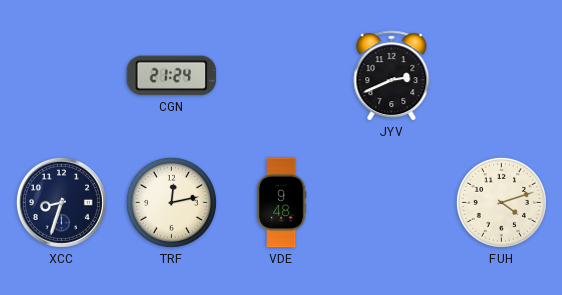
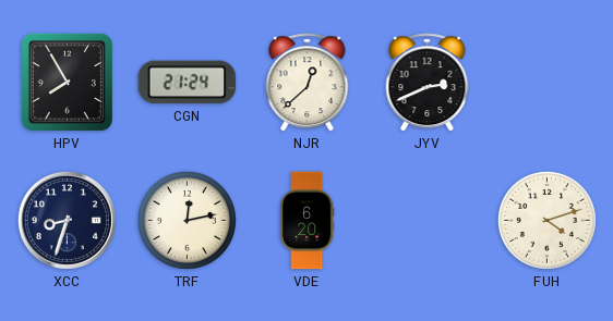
HPV: none -> 7:55
NJR: none -> 12:38
VDE: 9:48 -> 6:20
